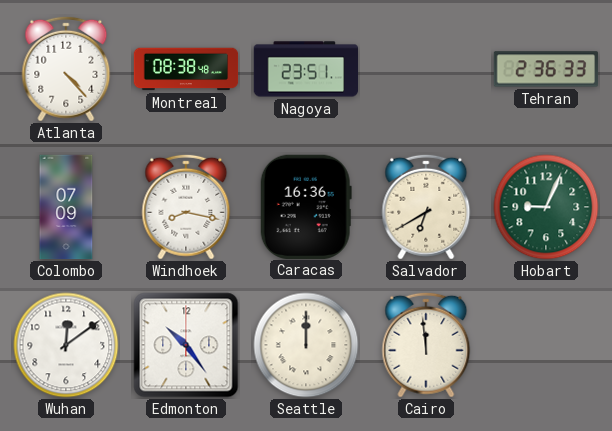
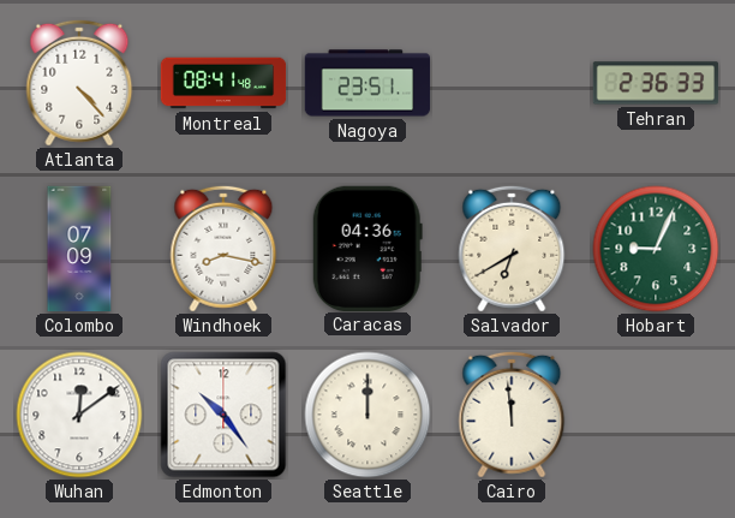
Montreal: 08:38 -> 08:41
Caracas: 16:36 -> 04:36
